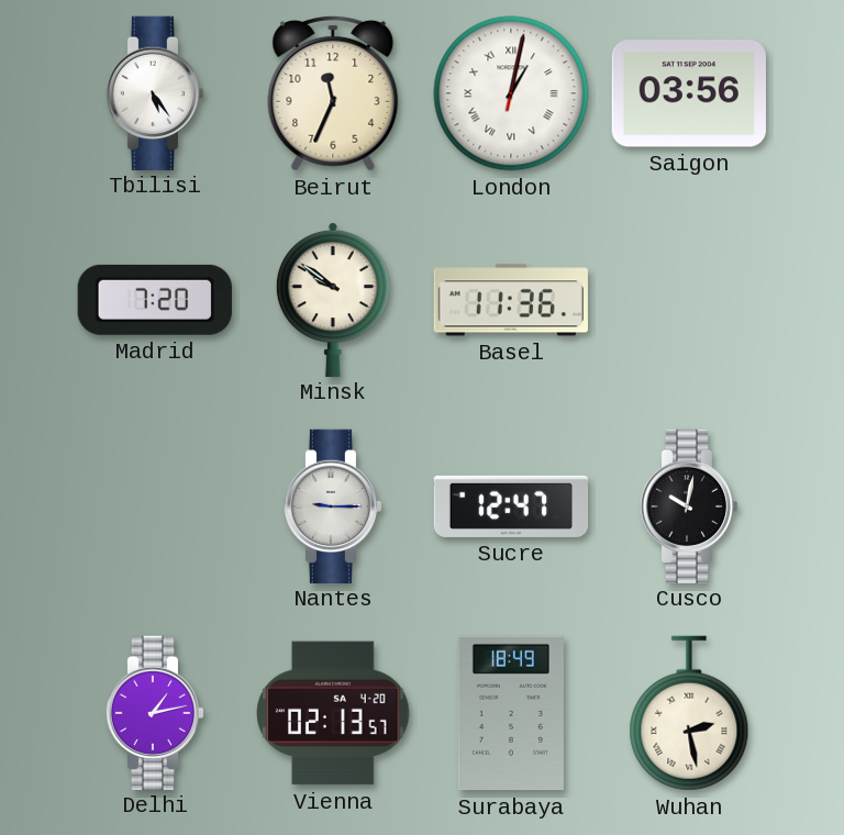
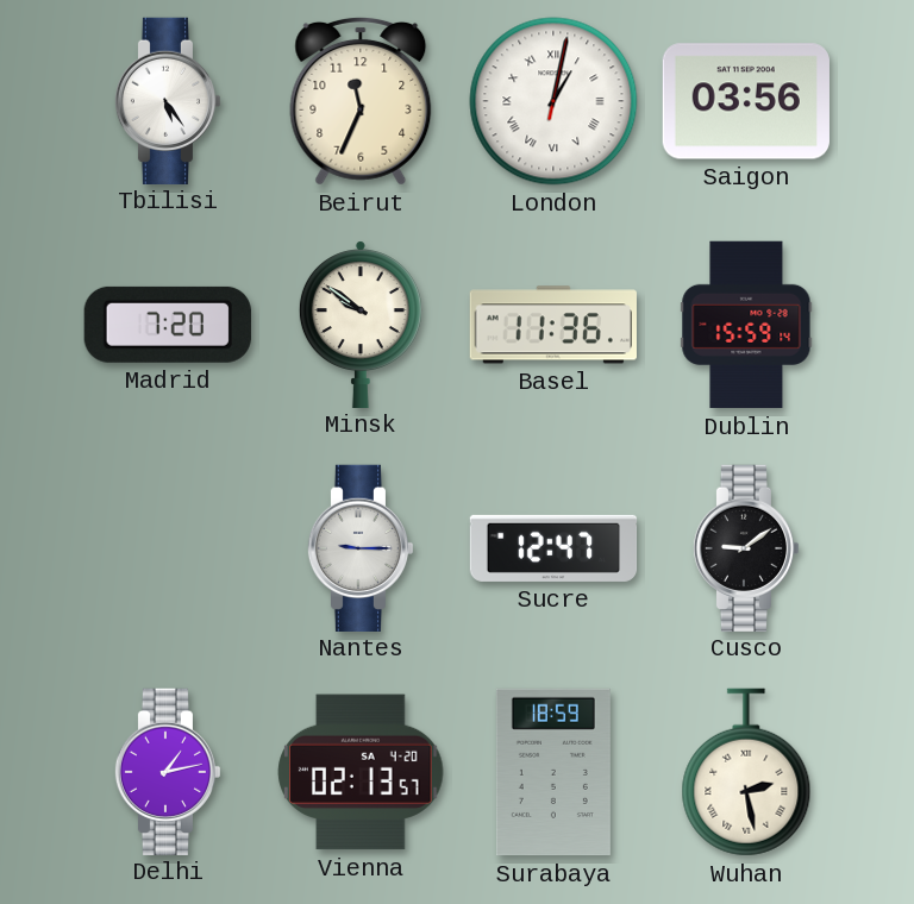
Dublin: none -> 15:59
Cusco: 10:02 -> 9:09
Surabaya: 18:49 -> 18:59
